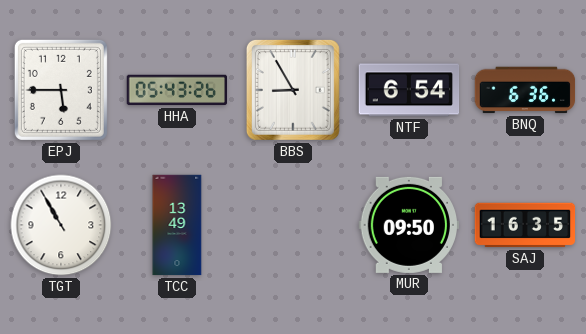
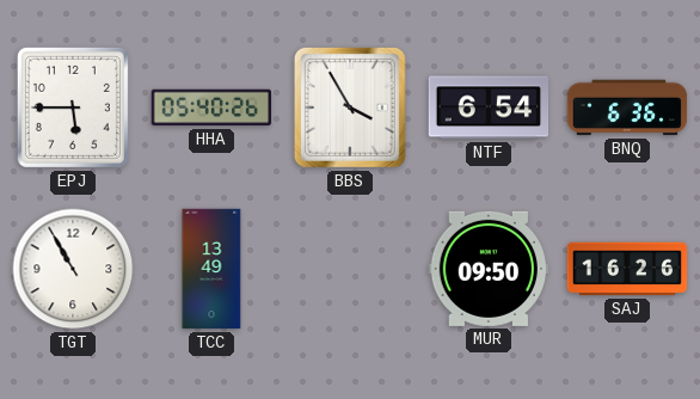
HHA: 05:43 -> 05:40
BBS: 8:55 -> 3:55
SAJ: 16:35 -> 16:26
